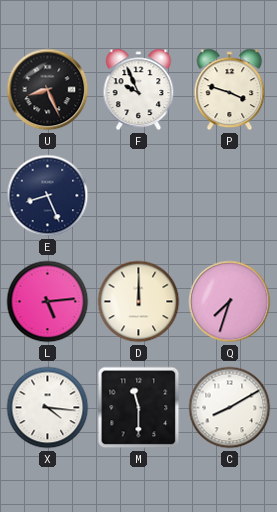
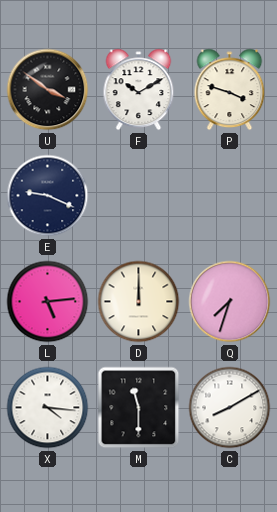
U: 8:26 -> 3:51
F: 9:56 -> 10:10
E: 8:26 -> 9:19
